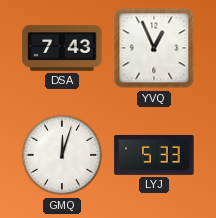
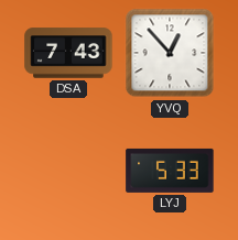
YVQ: 12:56 -> 12:53
GMQ: 12:03 -> none
